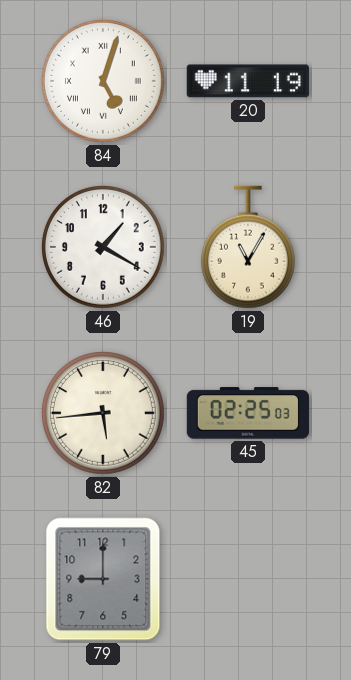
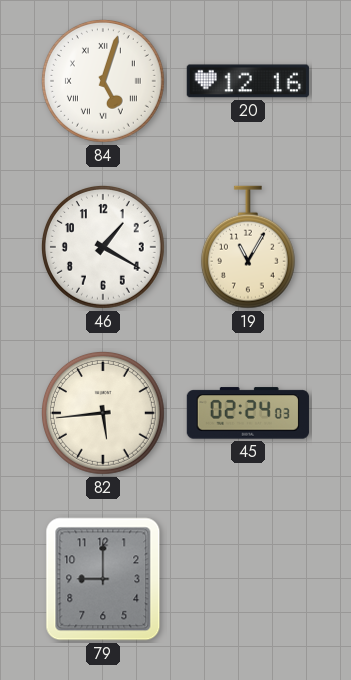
20: 11:19 -> 12:16
45: 02:25 -> 02:24
